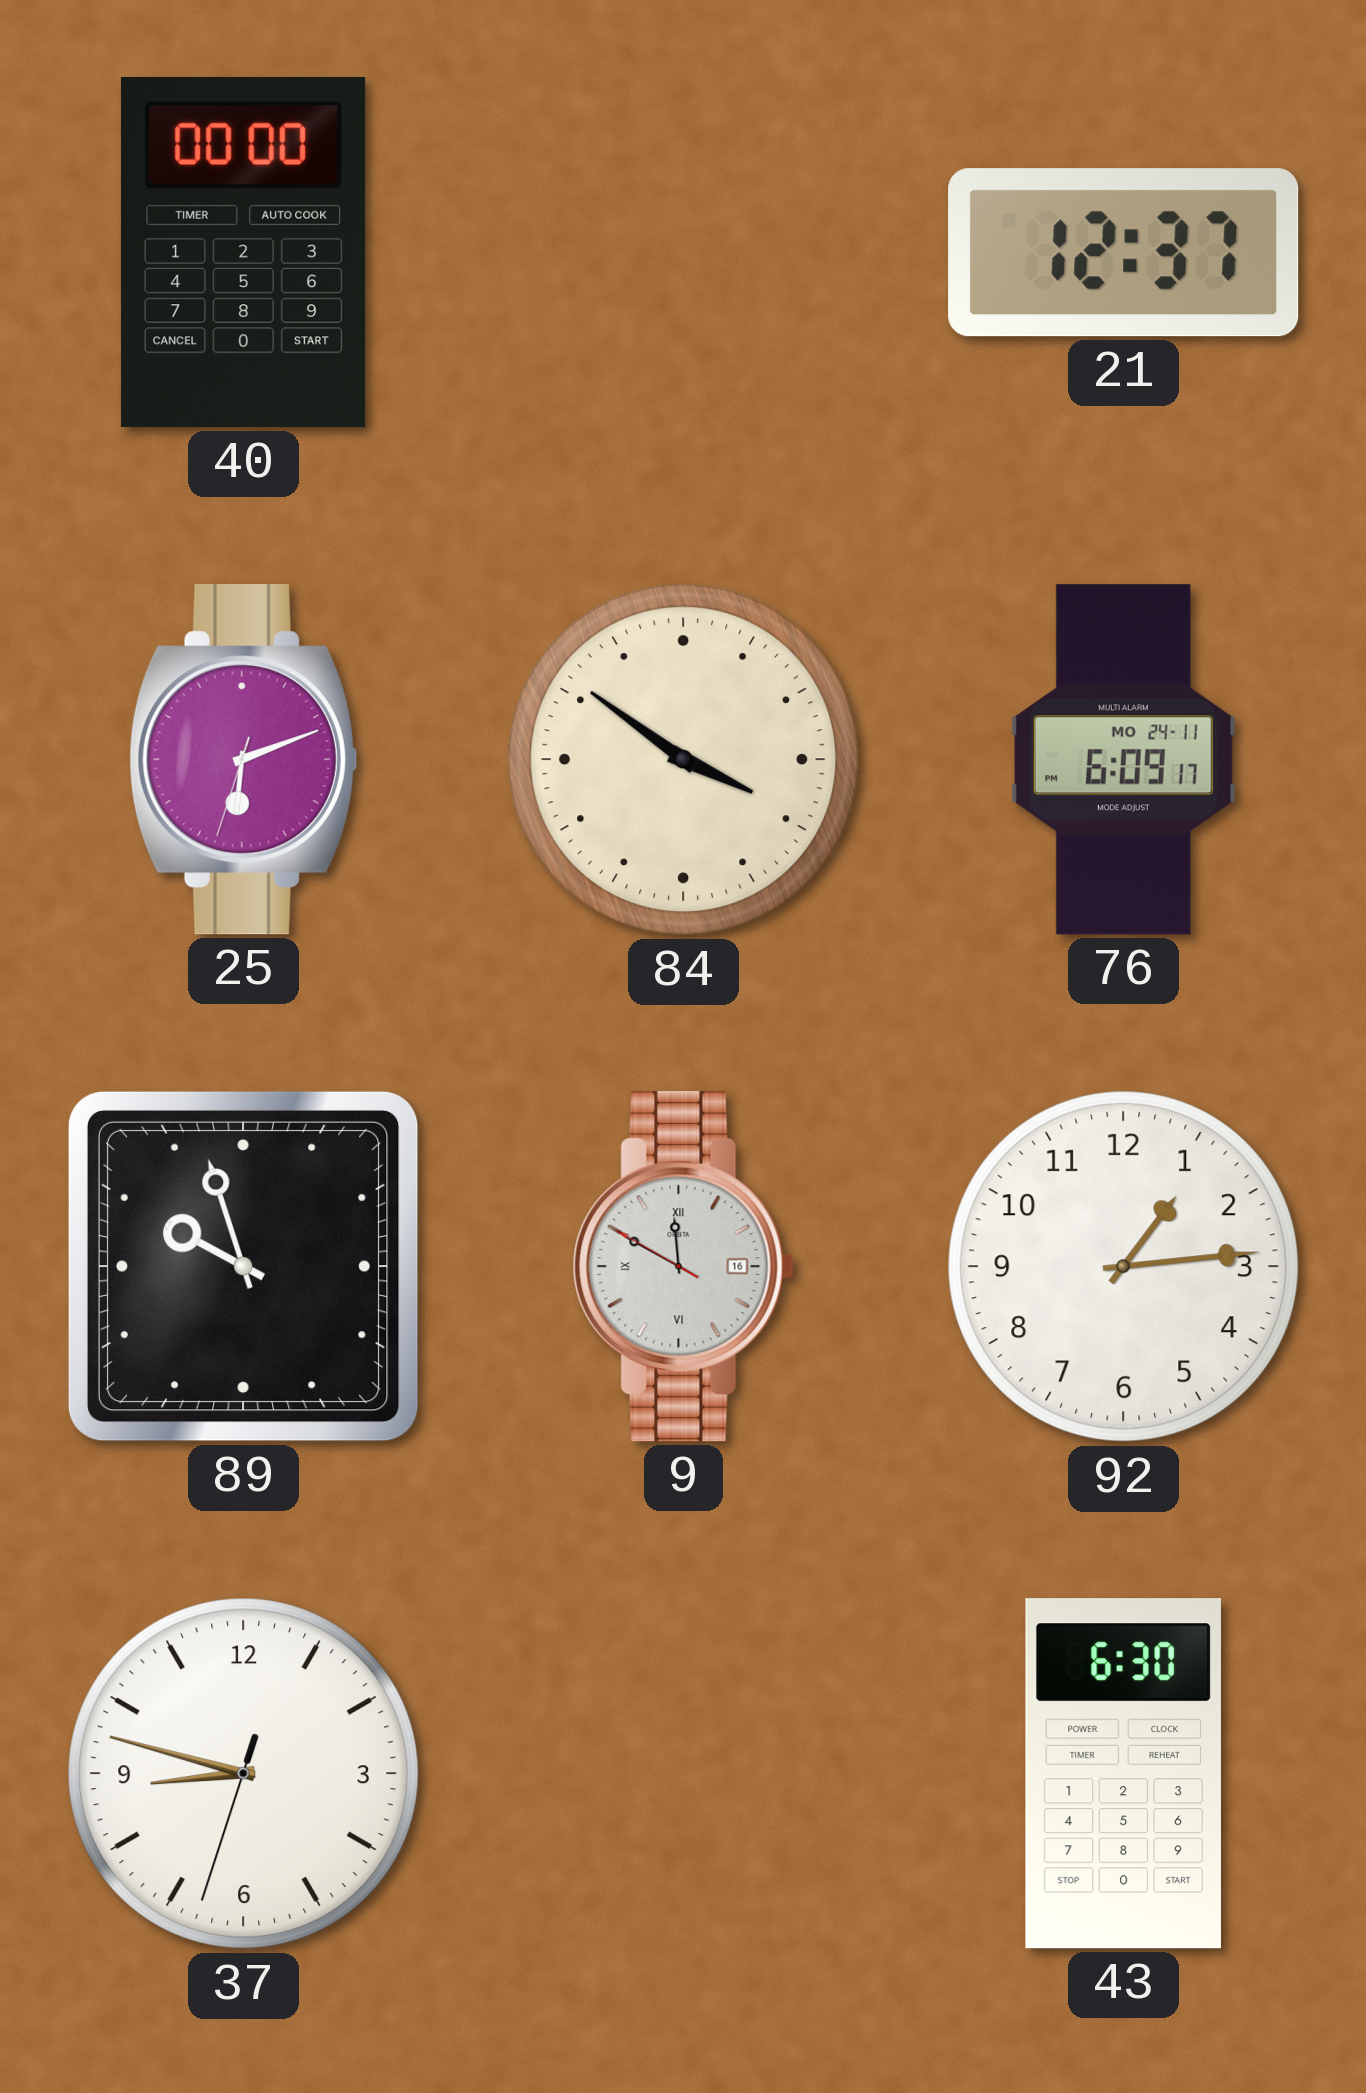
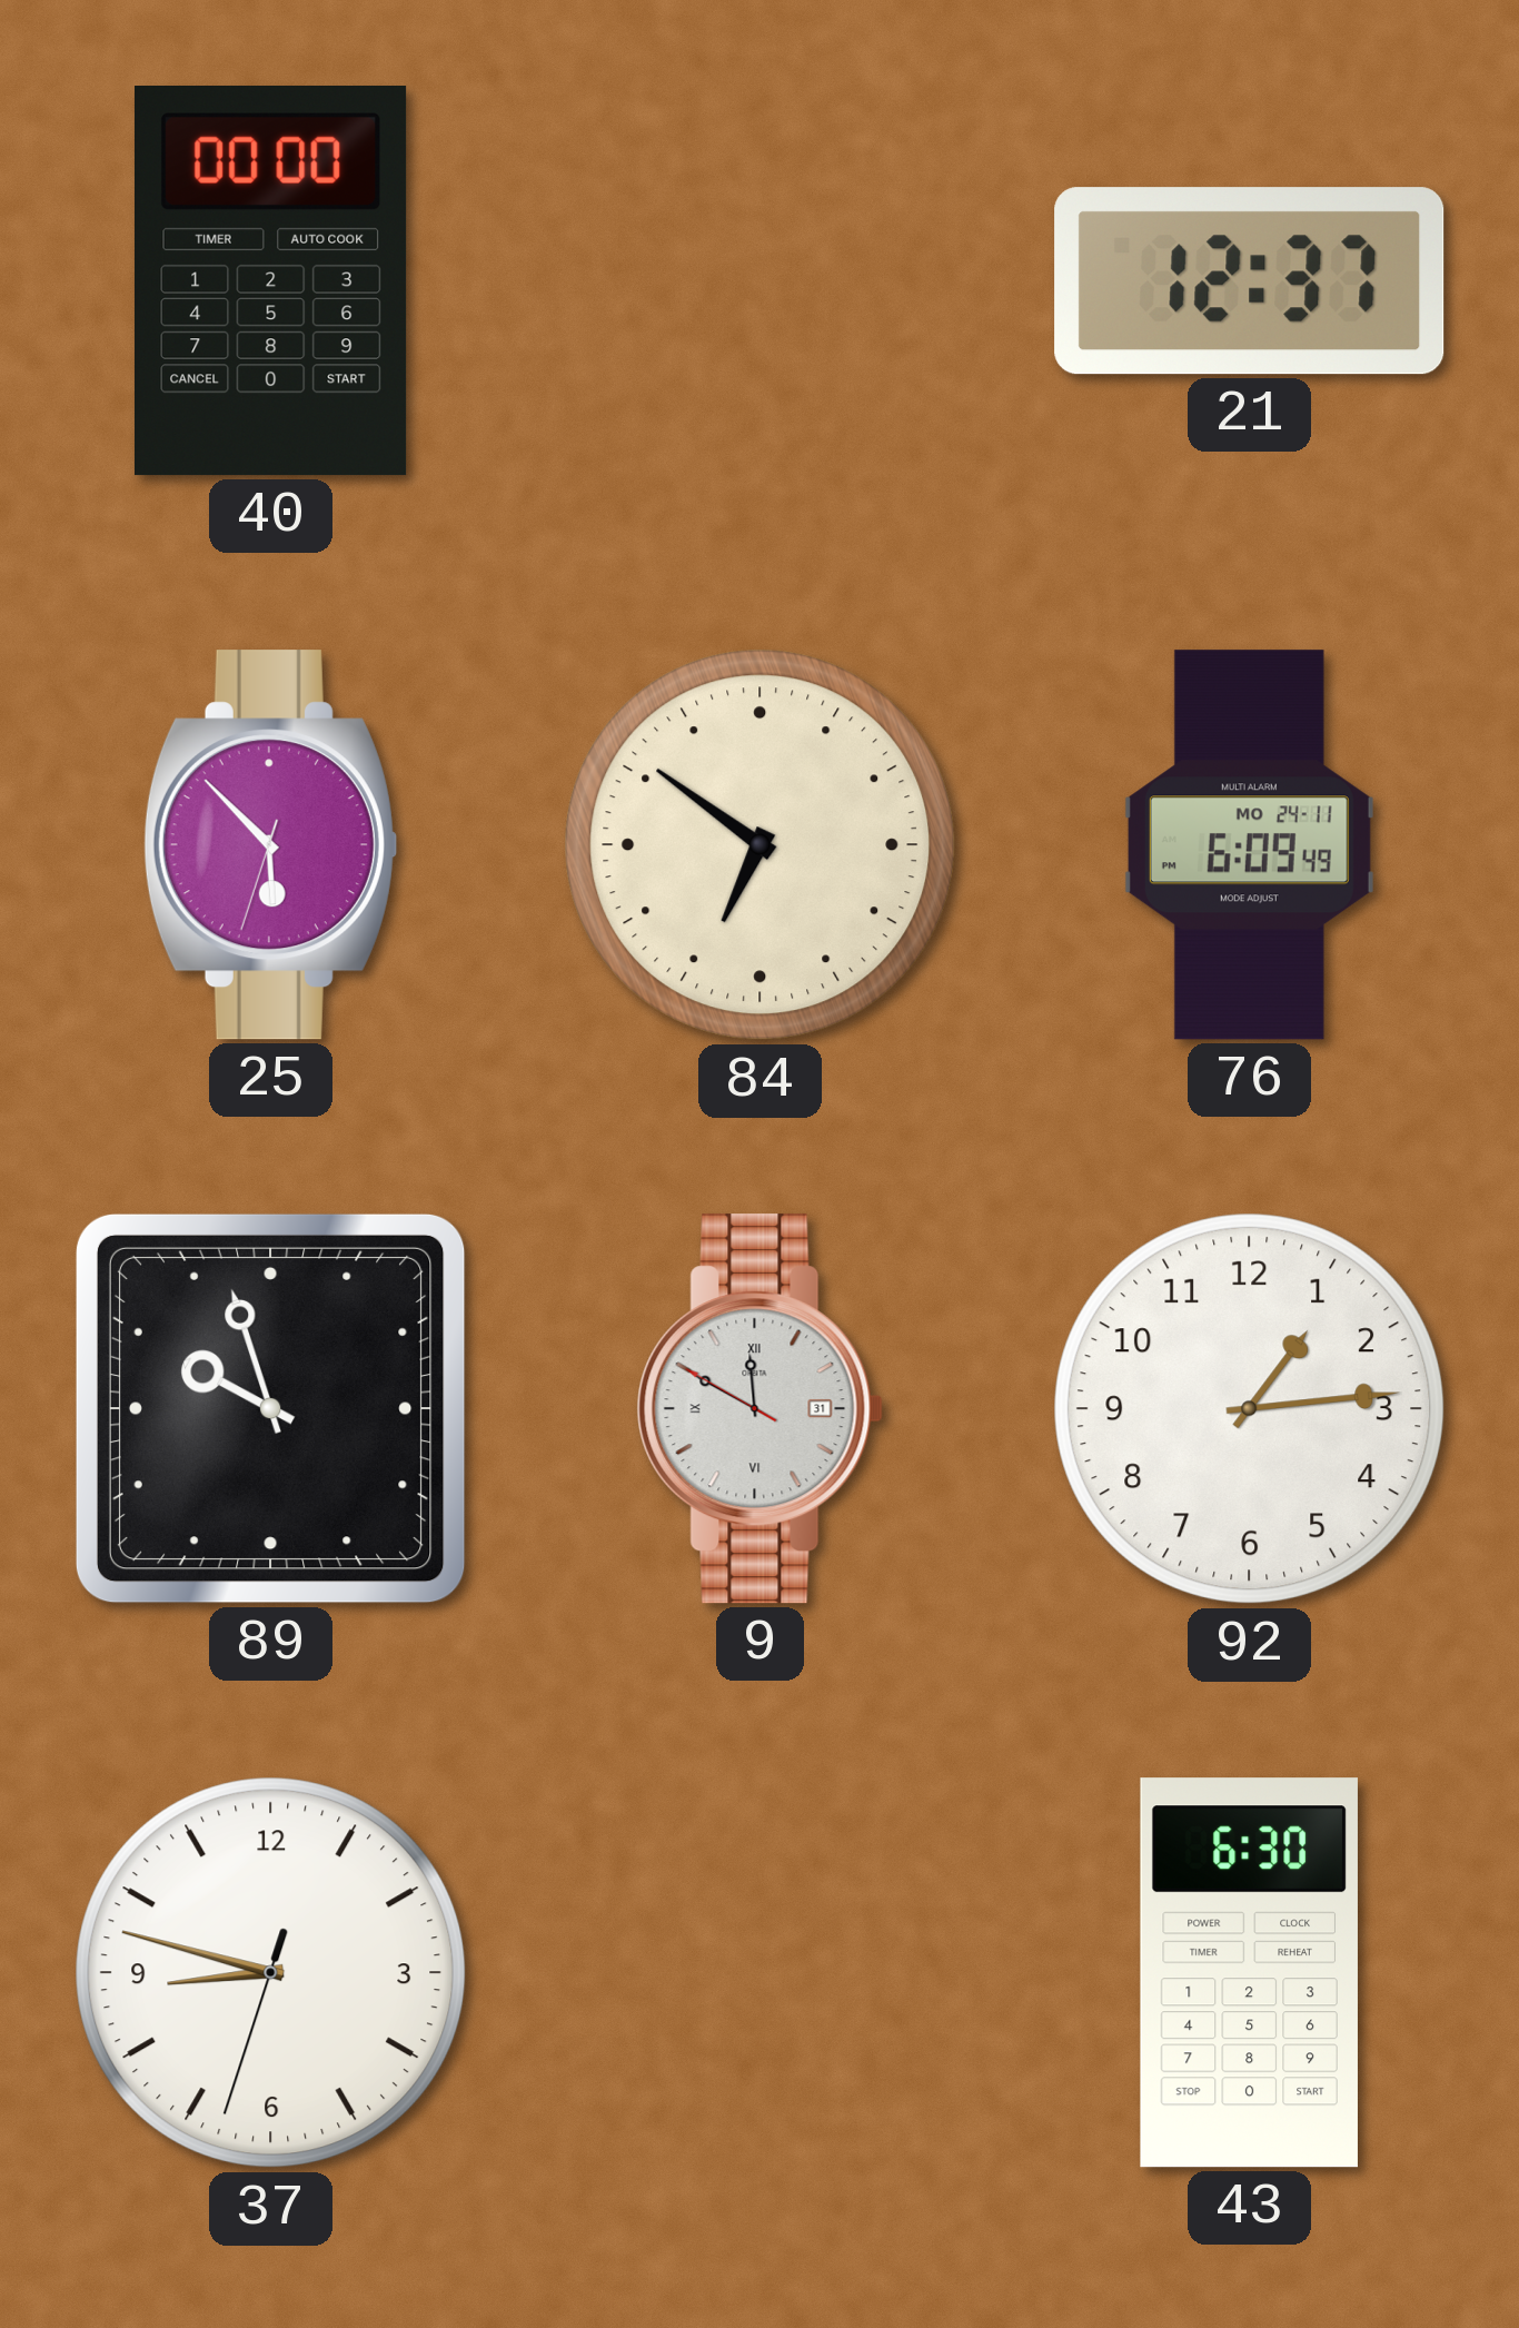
25: 6:11 -> 5:52
84: 3:51 -> 6:51
76: 6:09:17 -> 6:09:49
9 date: 16 -> 31
